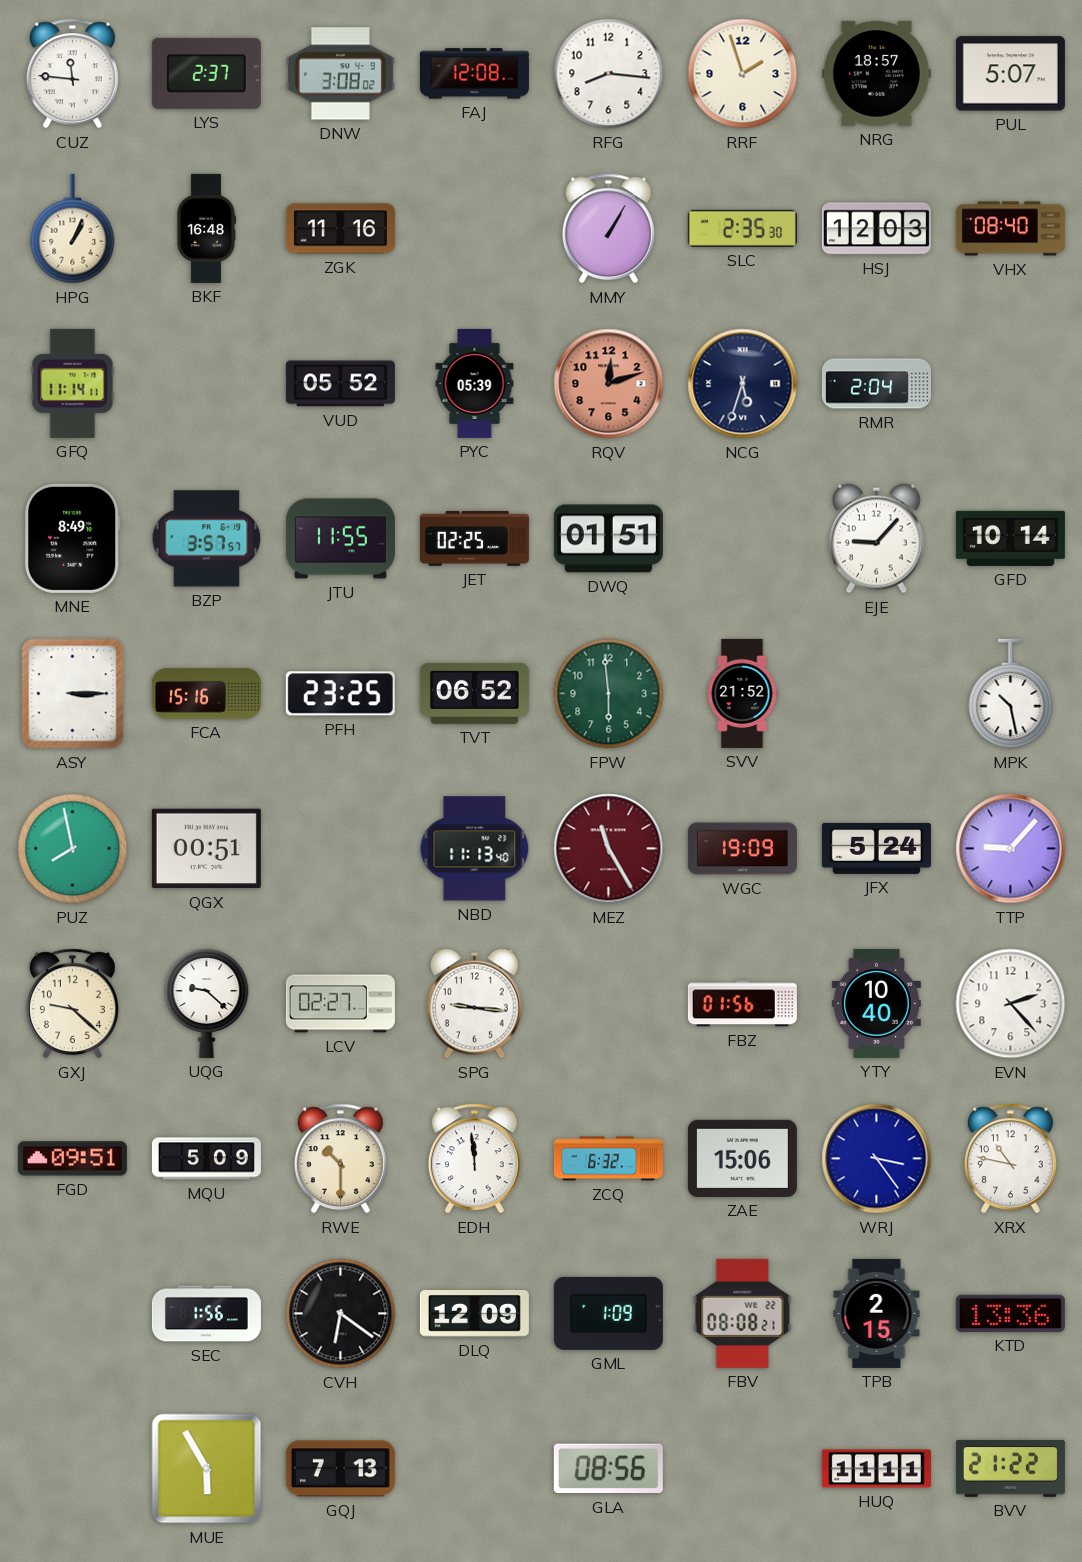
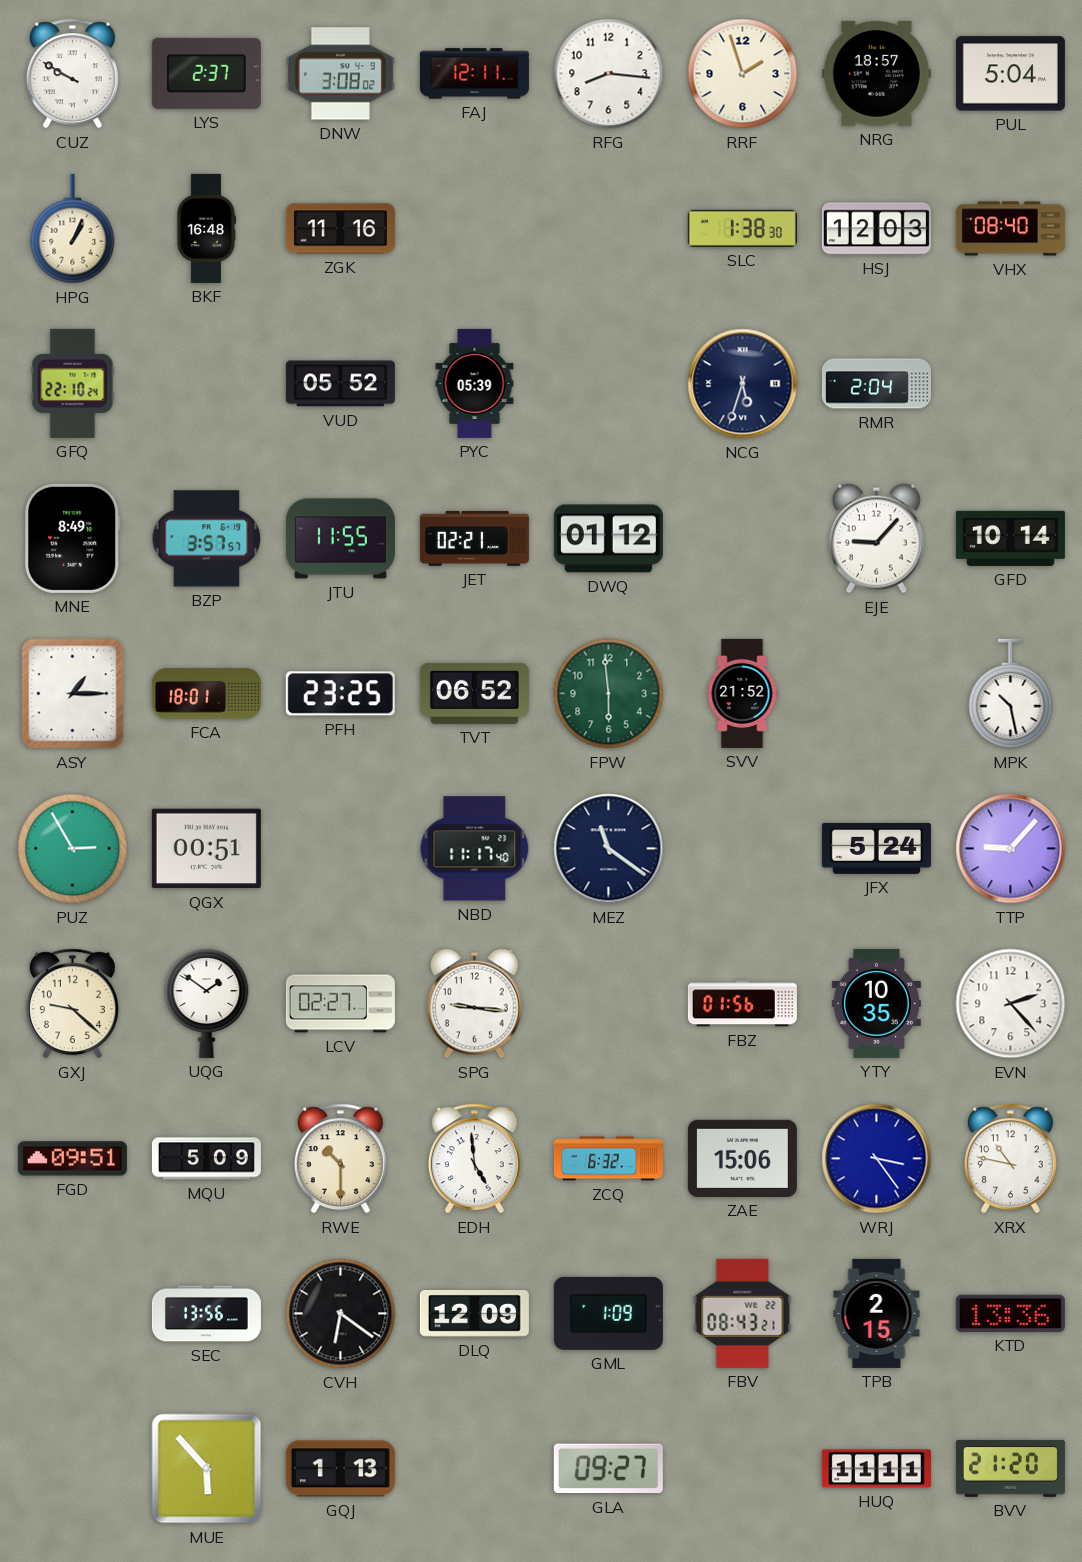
CUZ: 11:46 -> 9:50
FAJ: 12:08 -> 12:11
PUL: 5:07 -> 5:04
MMY: 1:05 -> none
SLC: 2:35 -> 1:38
GFQ: 11:14 -> 22:10
RQV: 12:12 -> none
JET: 02:25 -> 02:21
DWQ: 01:51 -> 01:12
ASY: 3:15 -> 1:15
FCA: 15:16 -> 18:01
PUZ: 7:58 -> 2:55
NBD: 11:13 -> 11:17
MEZ: 11:25 -> 11:21
MEZ dial: burgundy -> navy
WGC: 19:09 -> none
UQG: 9:22 -> 1:51
YTY: 10:40 -> 10:35
EDH: 11:59 -> 4:59
SEC: 1:56 -> 13:56
FBV: 08:08 -> 08:43
MUE: 5:55 -> 5:53
GQJ: 7:13 -> 1:13
GLA: 08:56 -> 09:27
BVV: 21:22 -> 21:20
